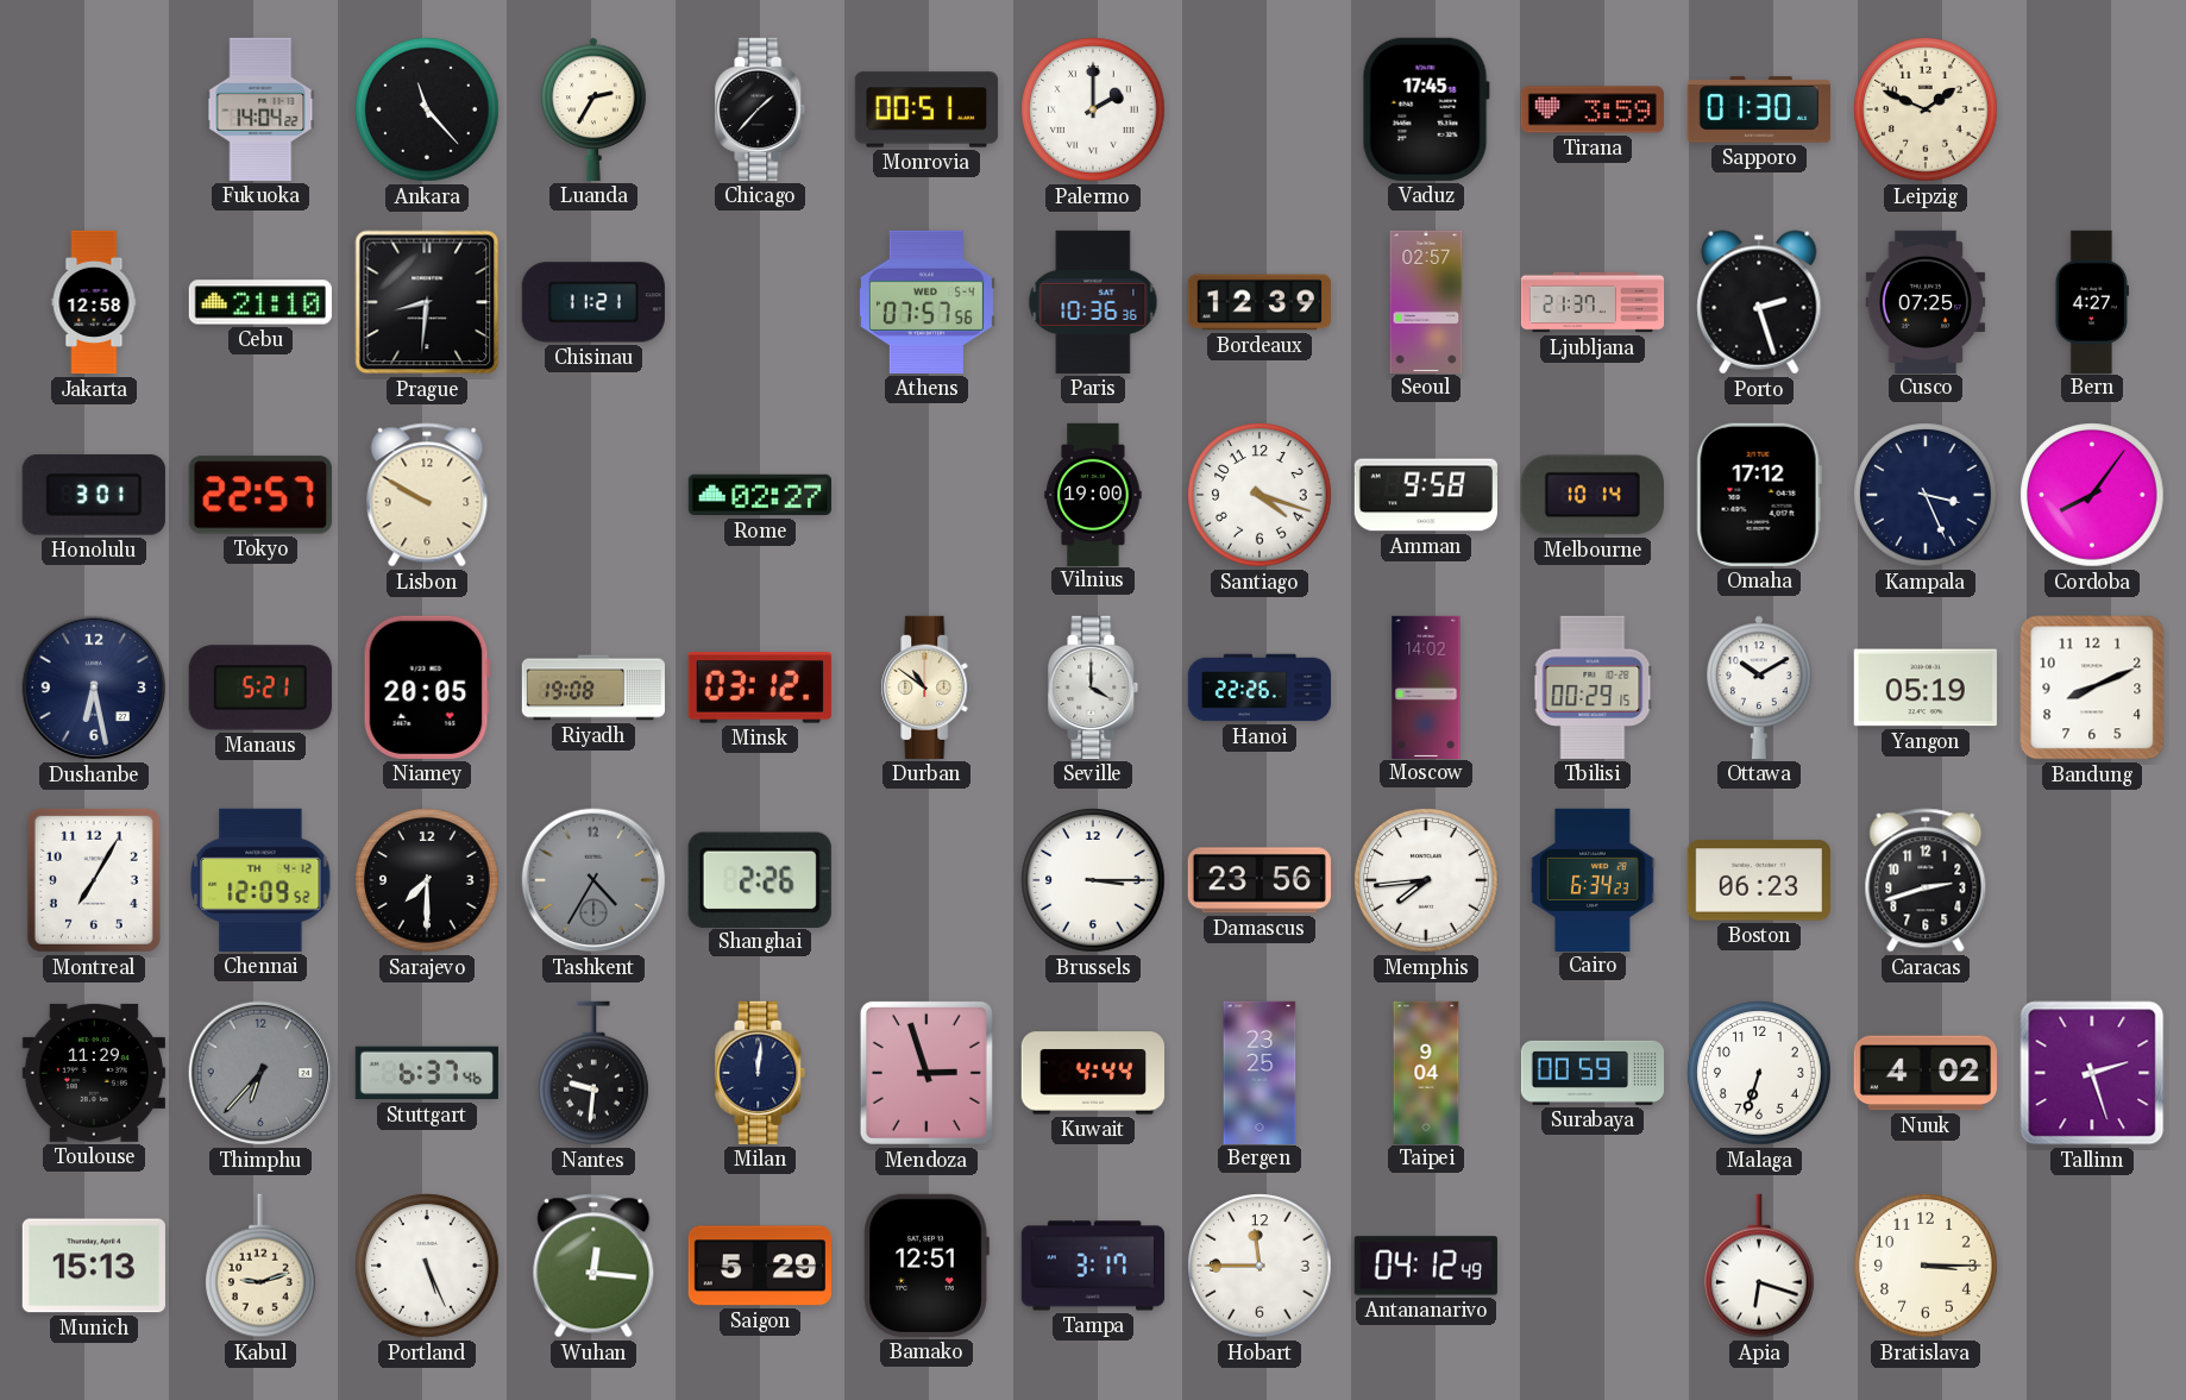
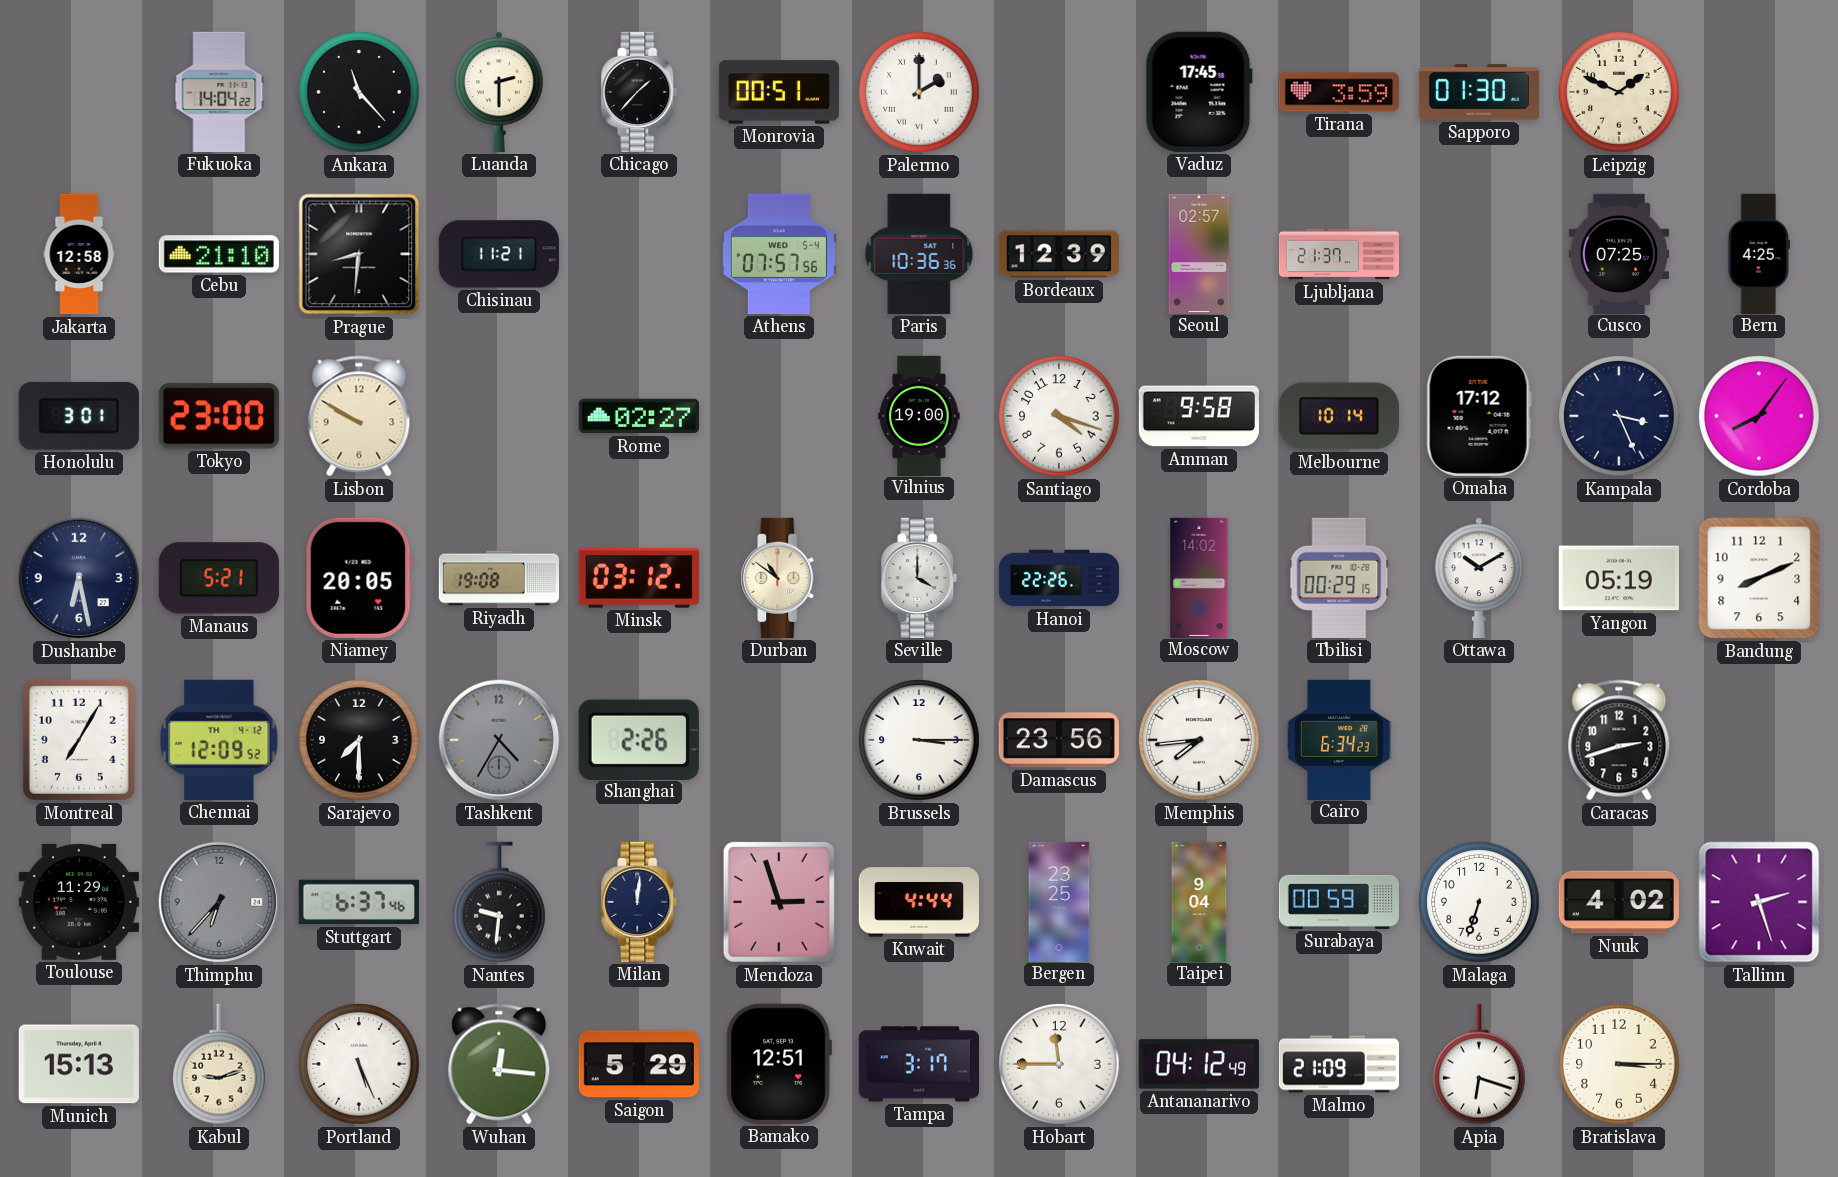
Luanda: 2:35 -> 2:30
Porto: 2:27 -> none
Bern: 4:27 -> 4:25
Tokyo: 22:57 -> 23:00
Boston: 06:23 -> none
Malmo: none -> 21:09
